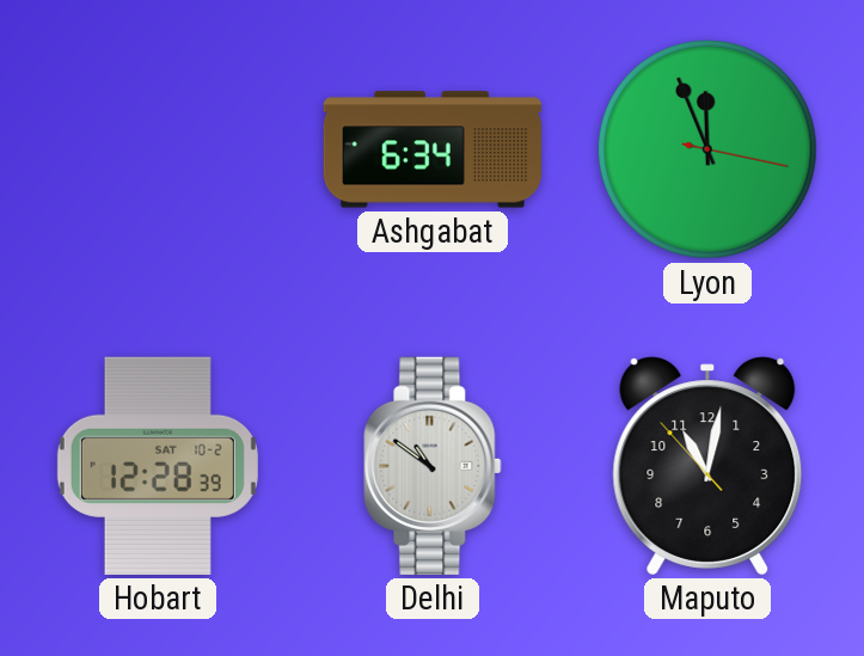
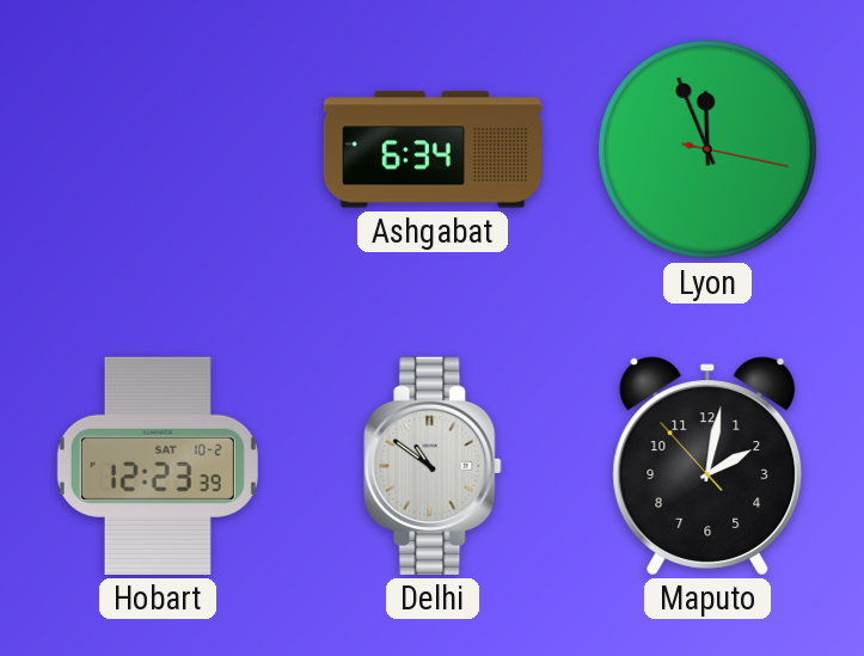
Hobart: 12:28 -> 12:23
Maputo: 11:01 -> 2:01
